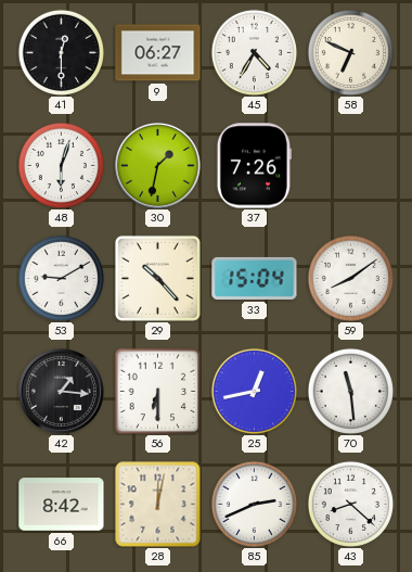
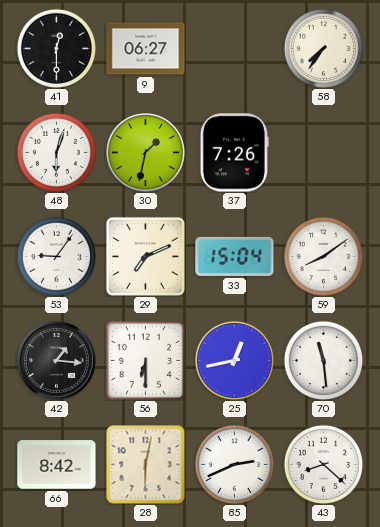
45: 4:35 -> none
58: 6:49 -> 7:36
53: 9:10 -> 9:06
29: 10:23 -> 7:11
28: 12:02 -> 6:02
